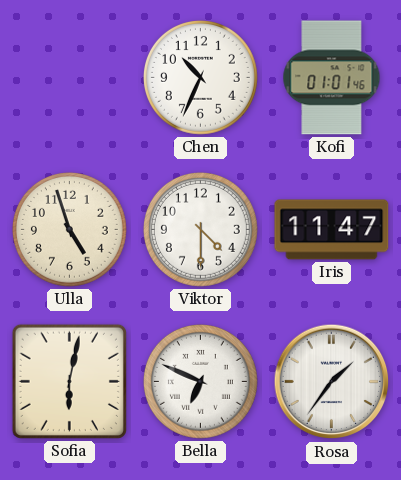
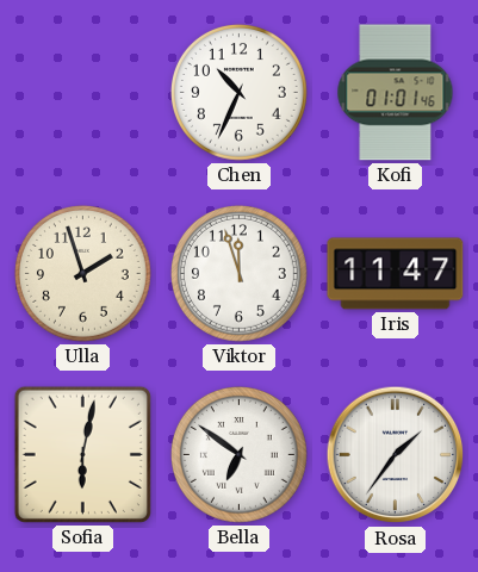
Ulla: 4:57 -> 1:57
Viktor: 4:30 -> 11:57
Bella: 6:49 -> 6:51
